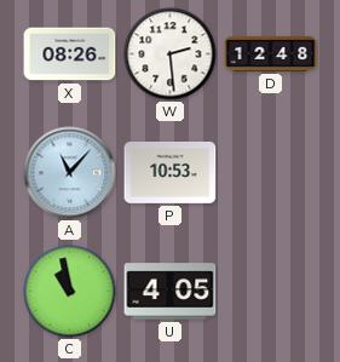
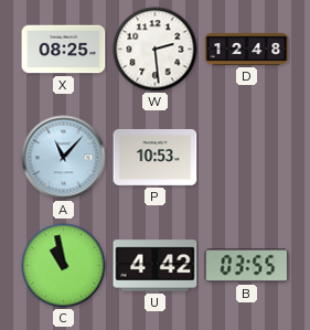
X: 08:26 -> 08:25
U: 4:05 -> 4:42
B: none -> 03:55
